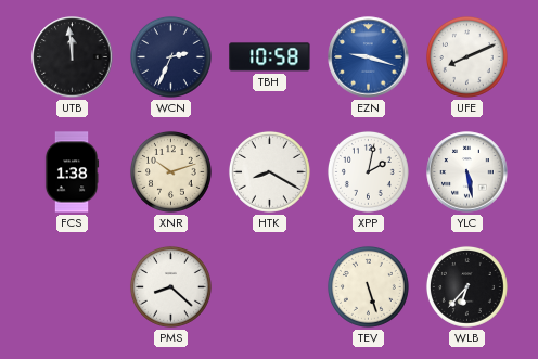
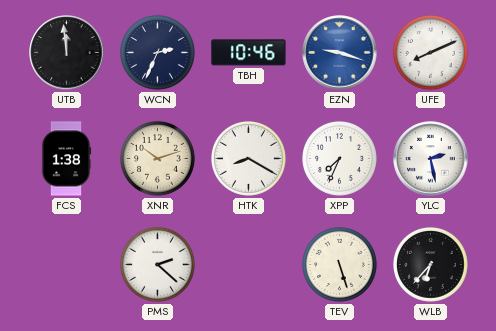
TBH: 10:58 -> 10:46
XPP: 2:02 -> 7:34
YLC: 5:28 -> 2:28
PMS: 8:22 -> 2:22
